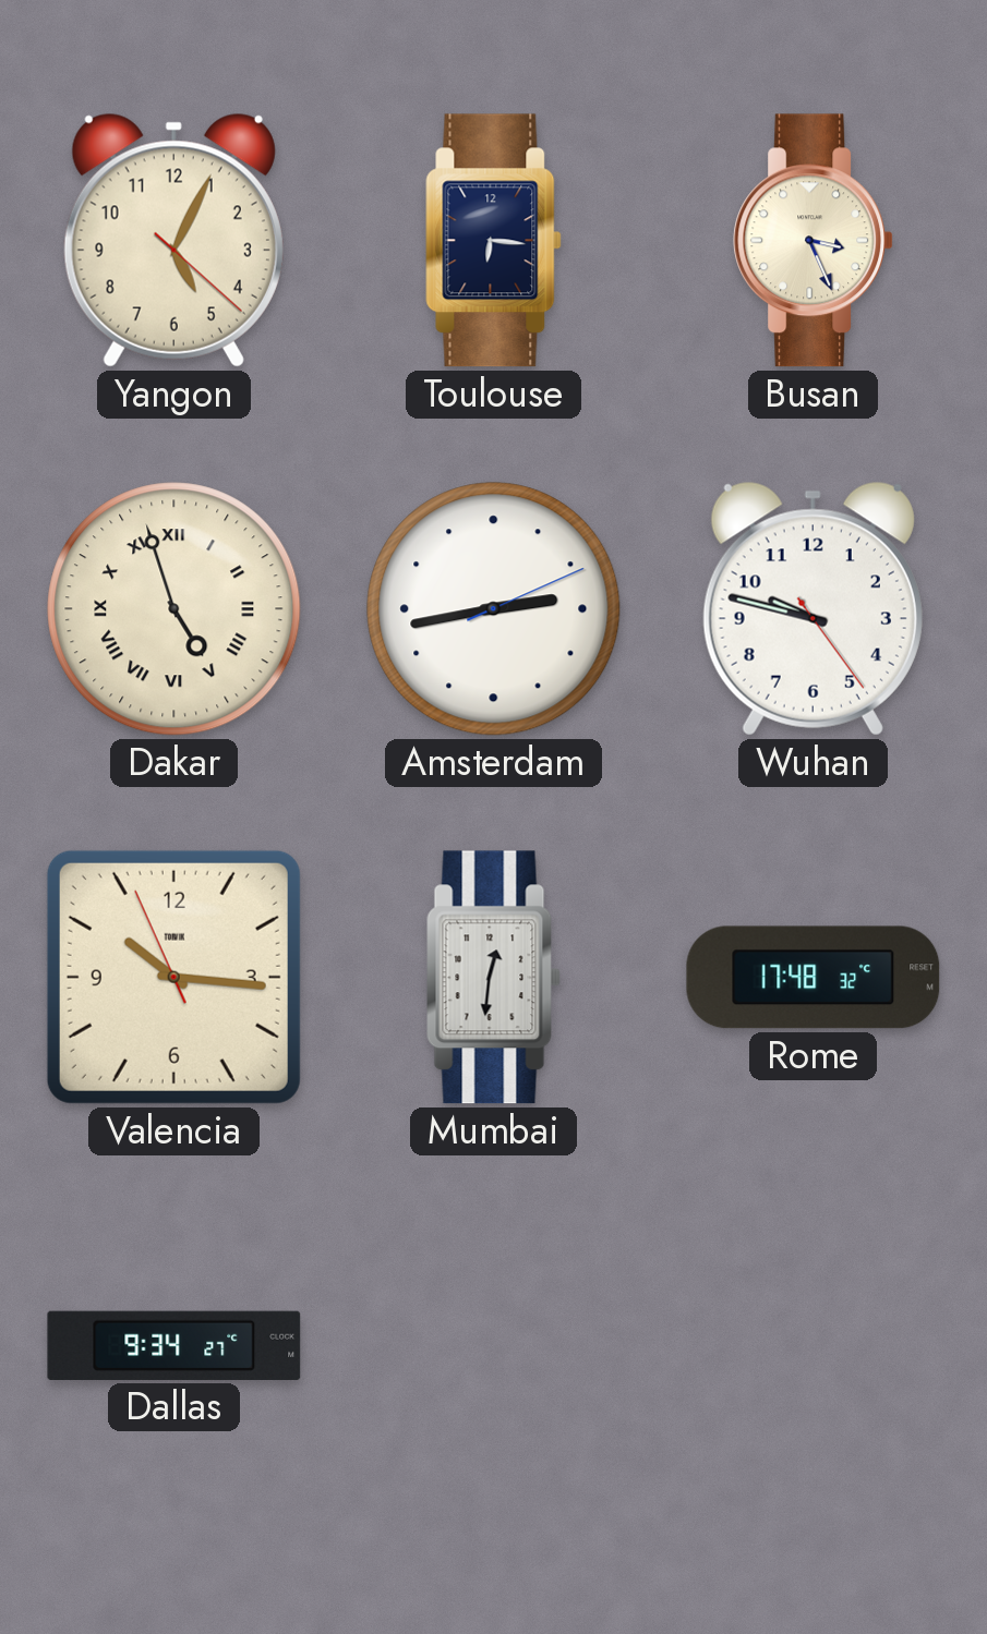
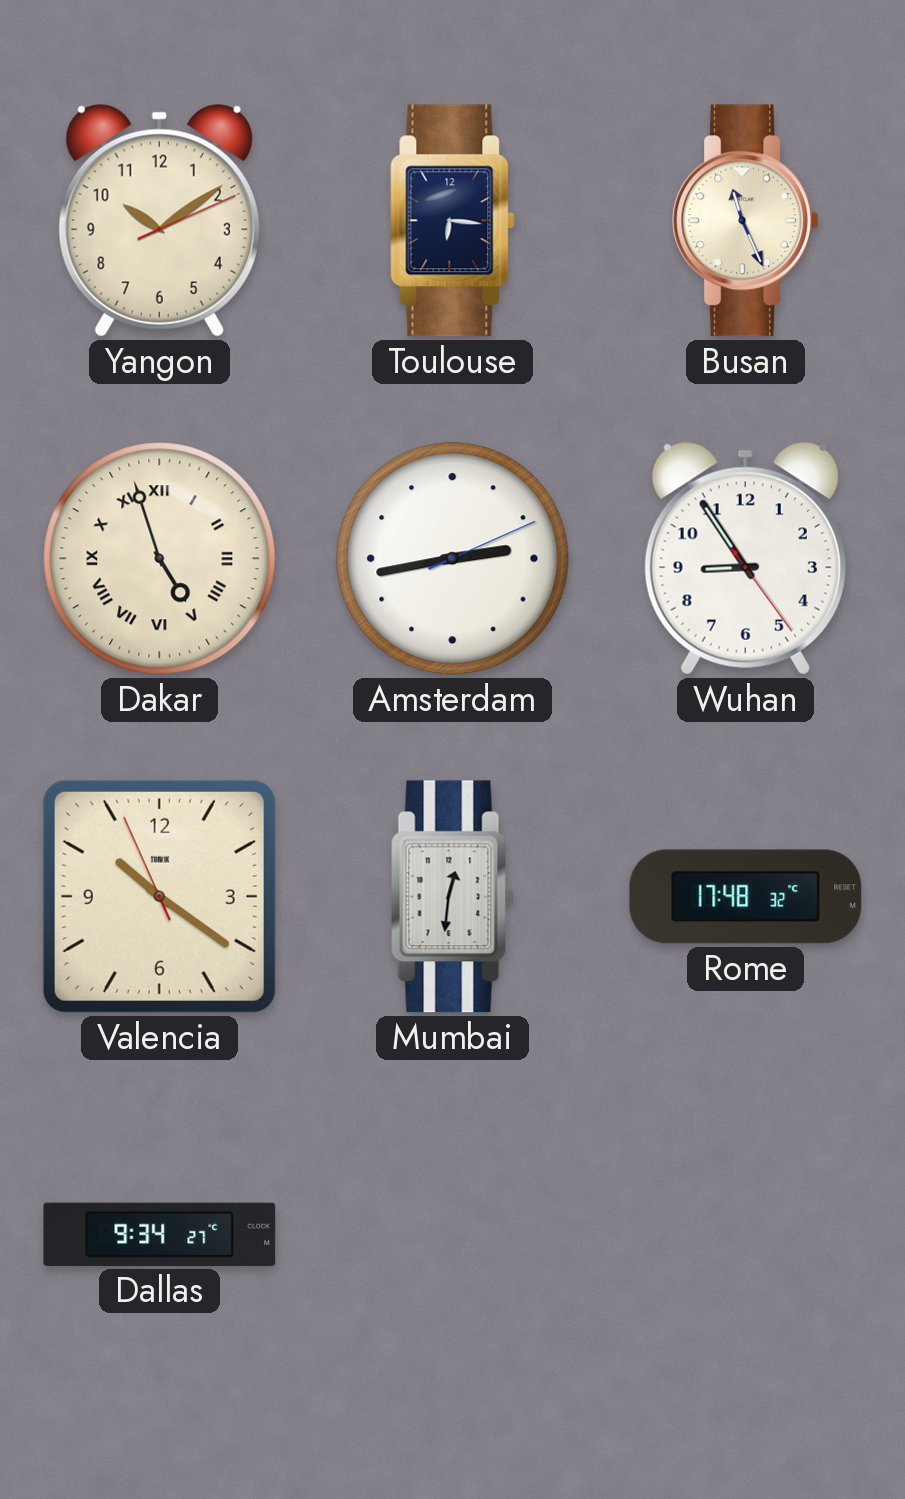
Yangon: 5:04 -> 10:09
Busan: 3:26 -> 11:26
Wuhan: 9:47 -> 8:54
Valencia: 10:15 -> 10:20
